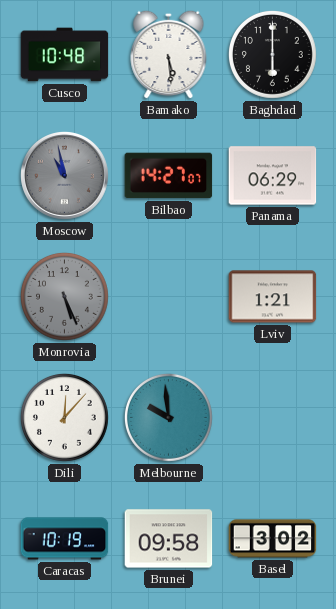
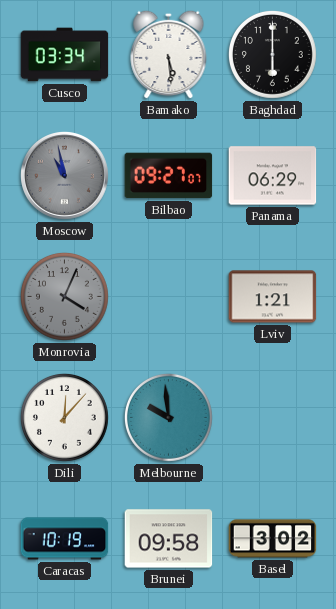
Cusco: 10:48 -> 03:34
Bilbao: 14:27 -> 09:27
Monrovia: 5:26 -> 4:04
